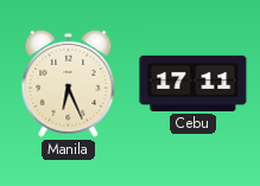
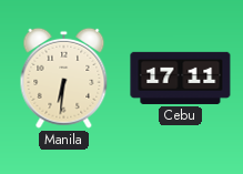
Manila: 6:26 -> 6:31
